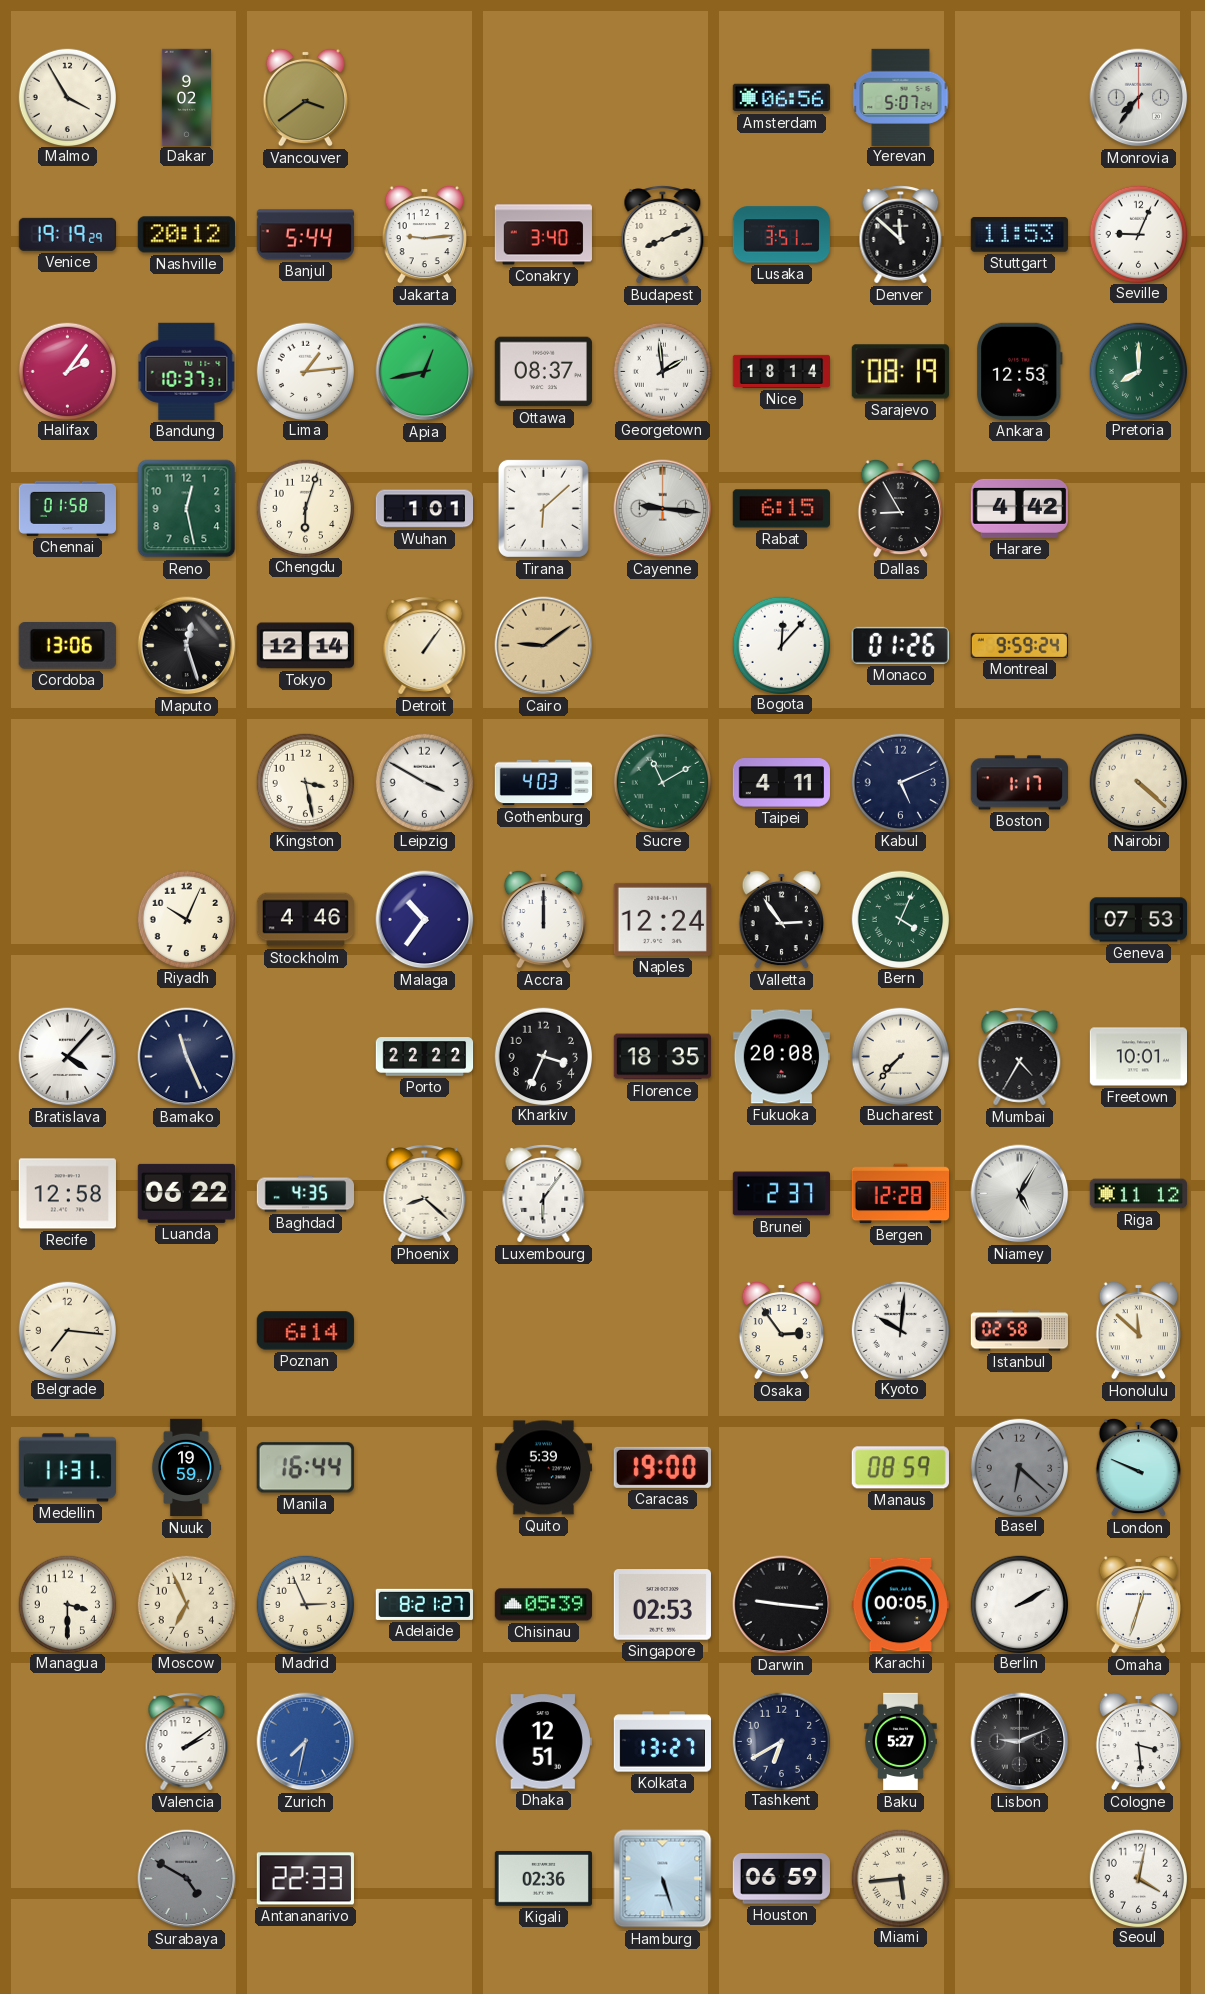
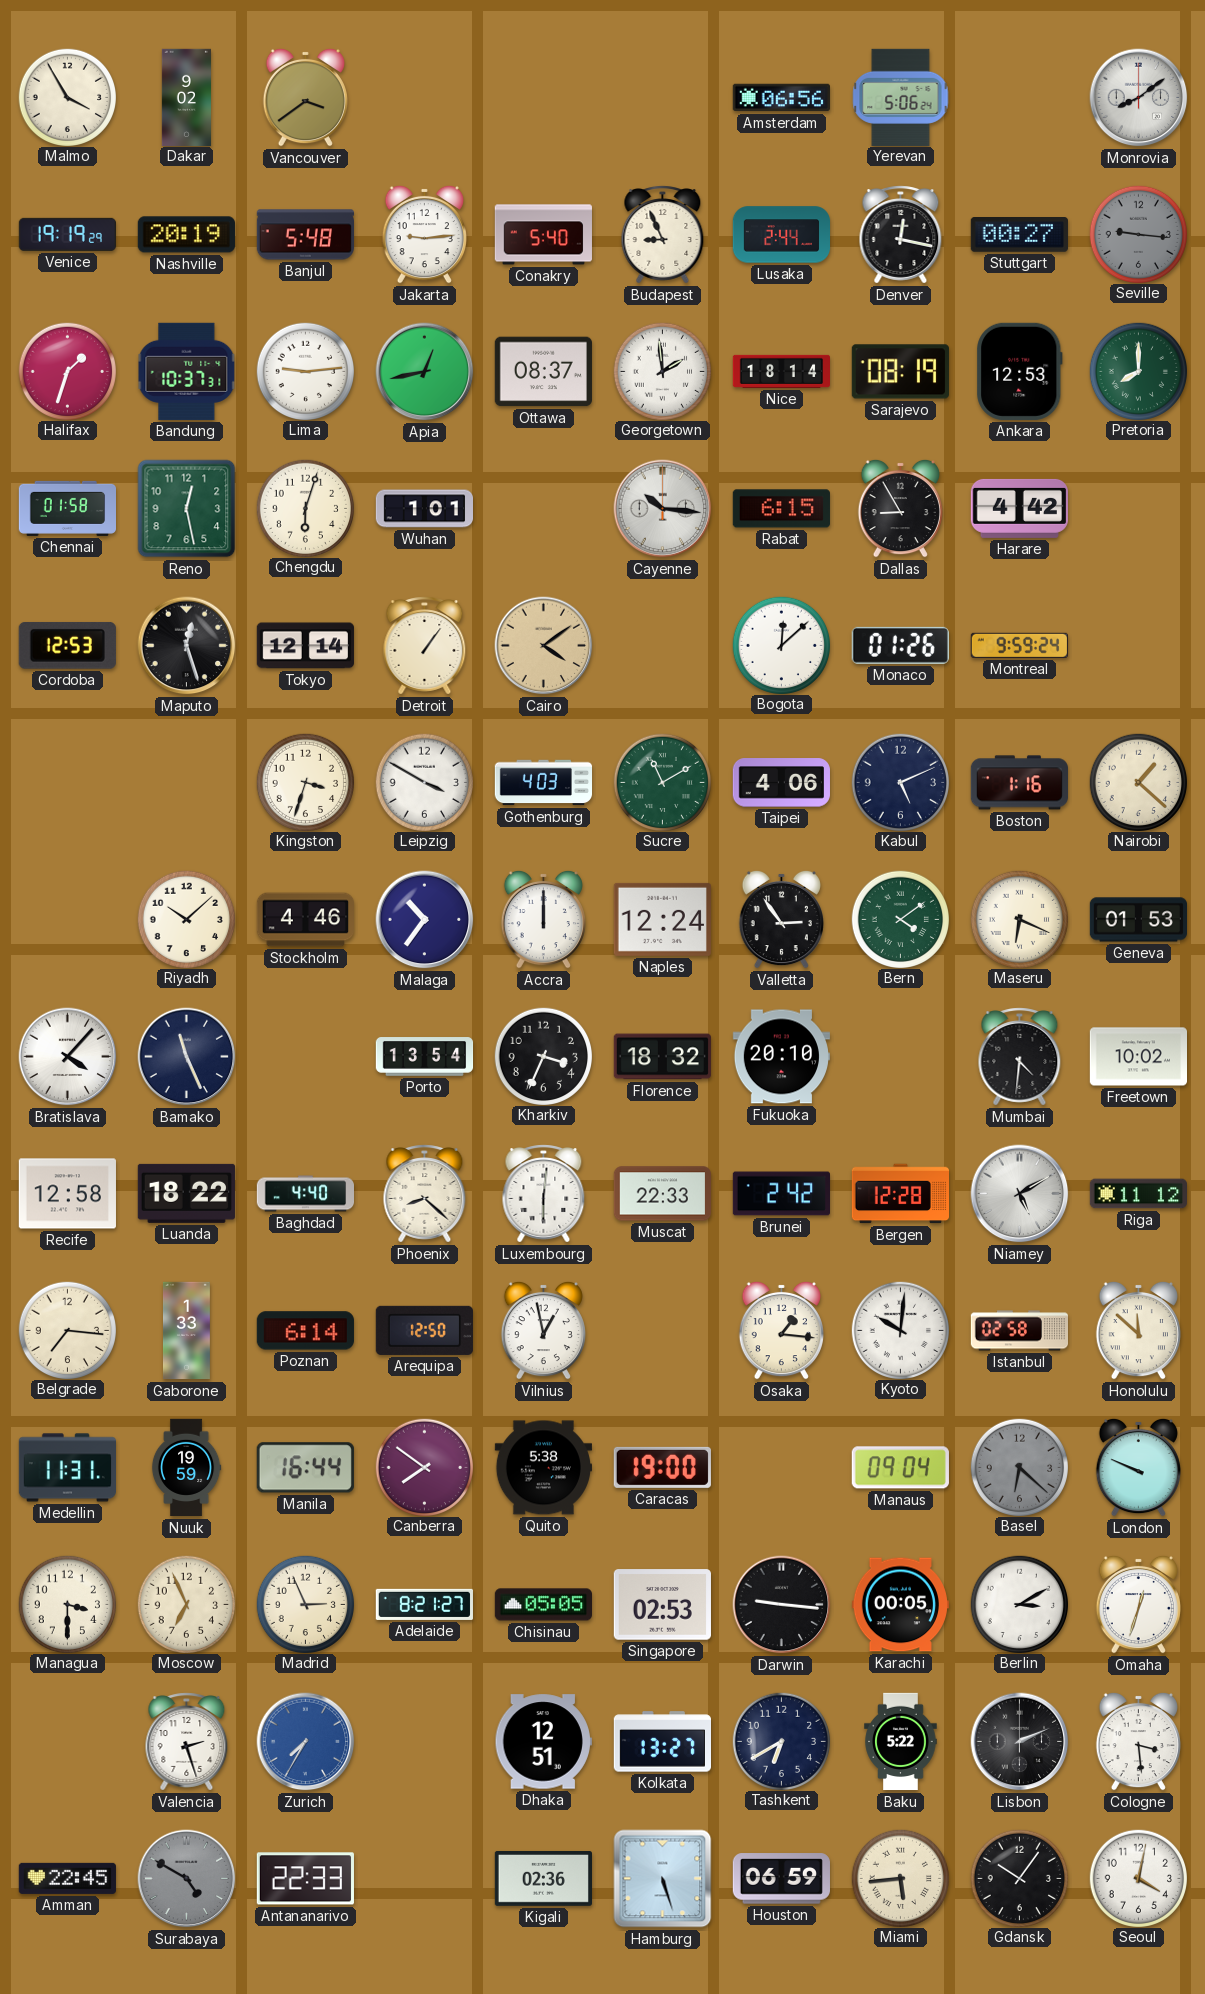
Yerevan: 5:07 -> 5:06
Monrovia: 7:36 -> 8:09
Nashville: 20:12 -> 20:19
Banjul: 5:44 -> 5:48
Conakry: 3:40 -> 5:40
Budapest: 8:11 -> 8:56
Lusaka: 3:51 -> 2:44
Denver: 11:52 -> 12:17
Stuttgart: 11:53 -> 00:27
Seville: 9:04 -> 9:16
Seville dial: white -> grey
Halifax: 2:06 -> 1:33
Lima: 1:14 -> 9:14
Tirana: 6:08 -> none
Cayenne: 9:16 -> 10:16
Cordoba: 13:06 -> 12:53
Cairo: 9:09 -> 4:09
Bogota: 12:07 -> 12:08
Kingston: 3:28 -> 3:33
Taipei: 4:11 -> 4:06
Boston: 1:17 -> 1:16
Nairobi: 4:22 -> 1:22
Riyadh: 10:04 -> 10:08
Bern: 4:04 -> 4:09
Maseru: none -> 6:19
Geneva: 07:53 -> 01:53
Porto: 22:22 -> 13:54
Florence: 18:35 -> 18:32
Fukuoka: 20:08 -> 20:10
Bucharest: 7:37 -> none
Mumbai: 4:35 -> 4:31
Freetown: 10:01 -> 10:02
Luanda: 06:22 -> 18:22
Baghdad: 4:35 -> 4:40
Luxembourg: 6:06 -> 6:01
Muscat: none -> 22:33
Brunei: 2:37 -> 2:42
Niamey: 5:05 -> 5:10
Gaborone: none -> 1:33
Arequipa: none -> 12:50
Vilnius: none -> 12:58
Osaka: 2:54 -> 1:16
Canberra: none -> 7:51
Quito: 5:39 -> 5:38
Manaus: 08:59 -> 09:04
Chisinau: 05:39 -> 05:05
Berlin: 2:10 -> 3:10
Valencia: 2:09 -> 2:27
Zurich: 7:32 -> 7:35
Baku: 5:27 -> 5:22
Lisbon: 9:11 -> 2:11
Amman: none -> 22:45
Gdansk: none -> 10:06
